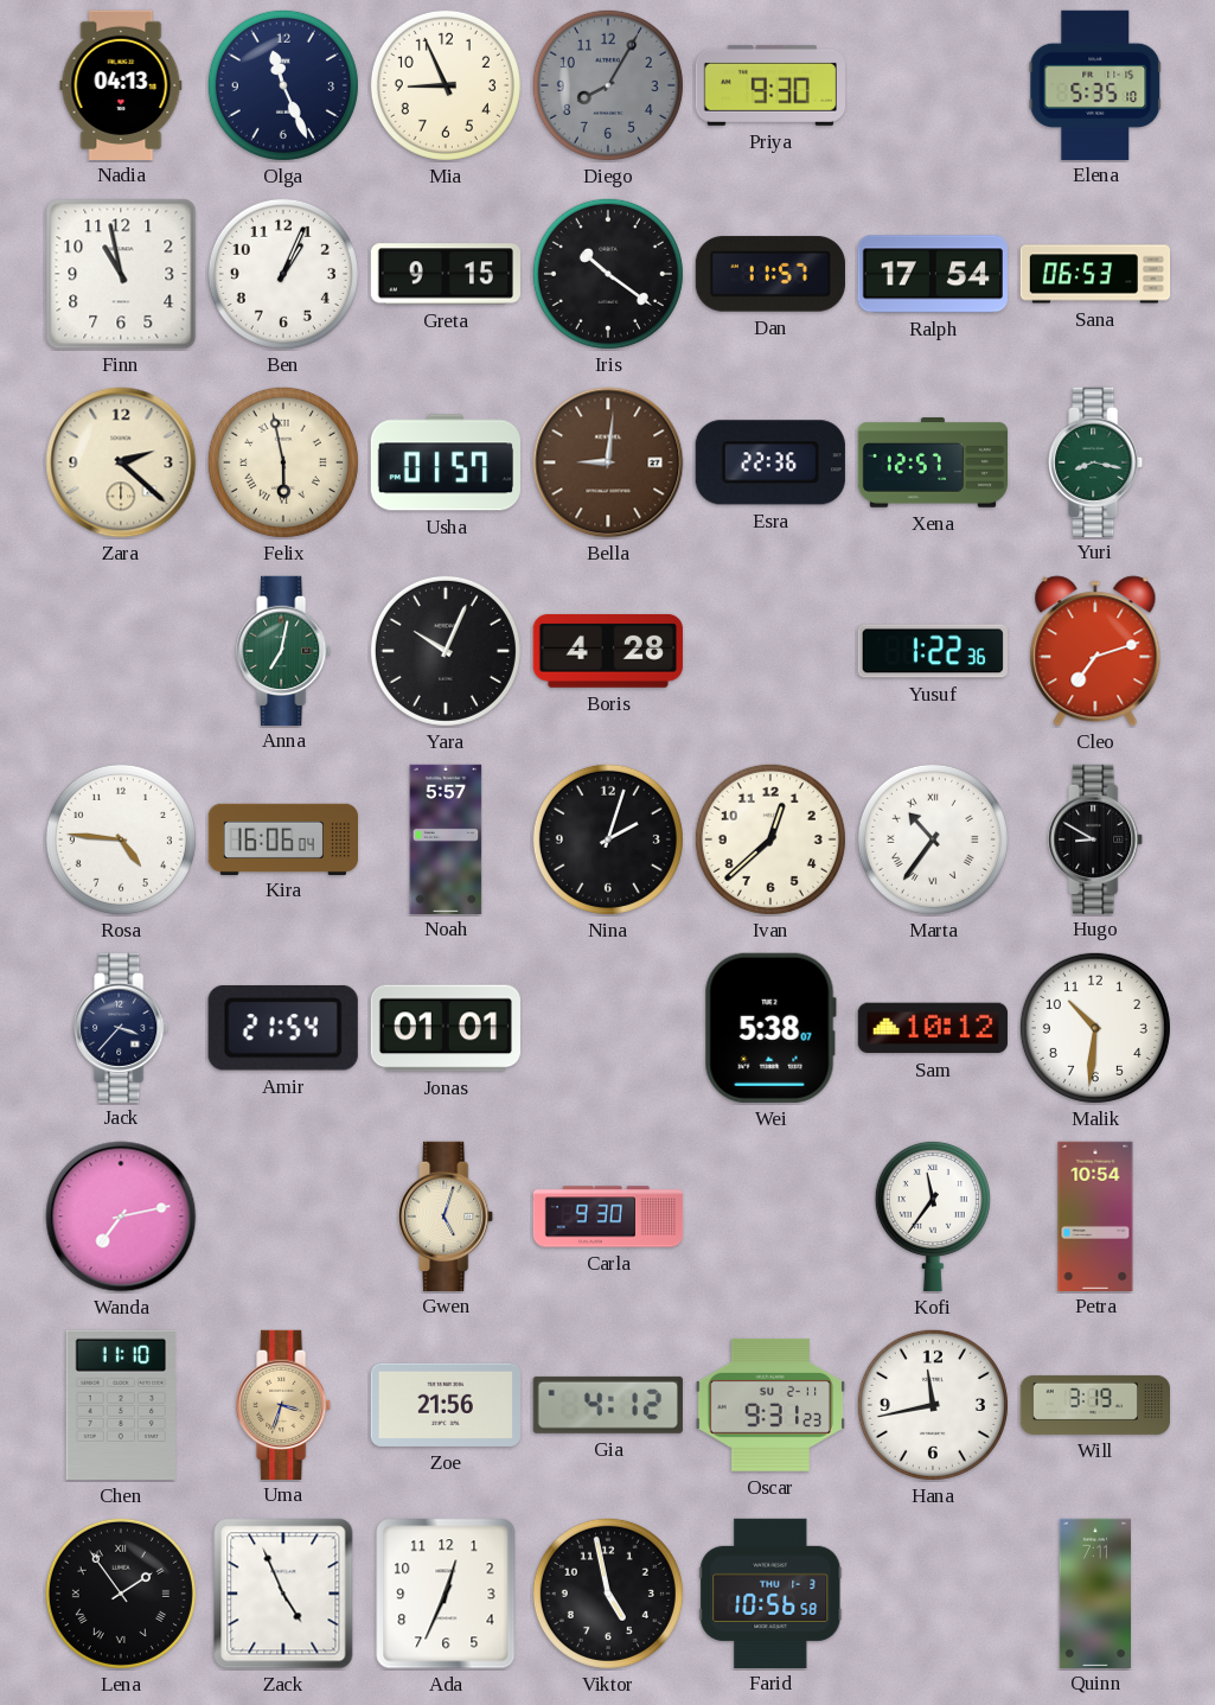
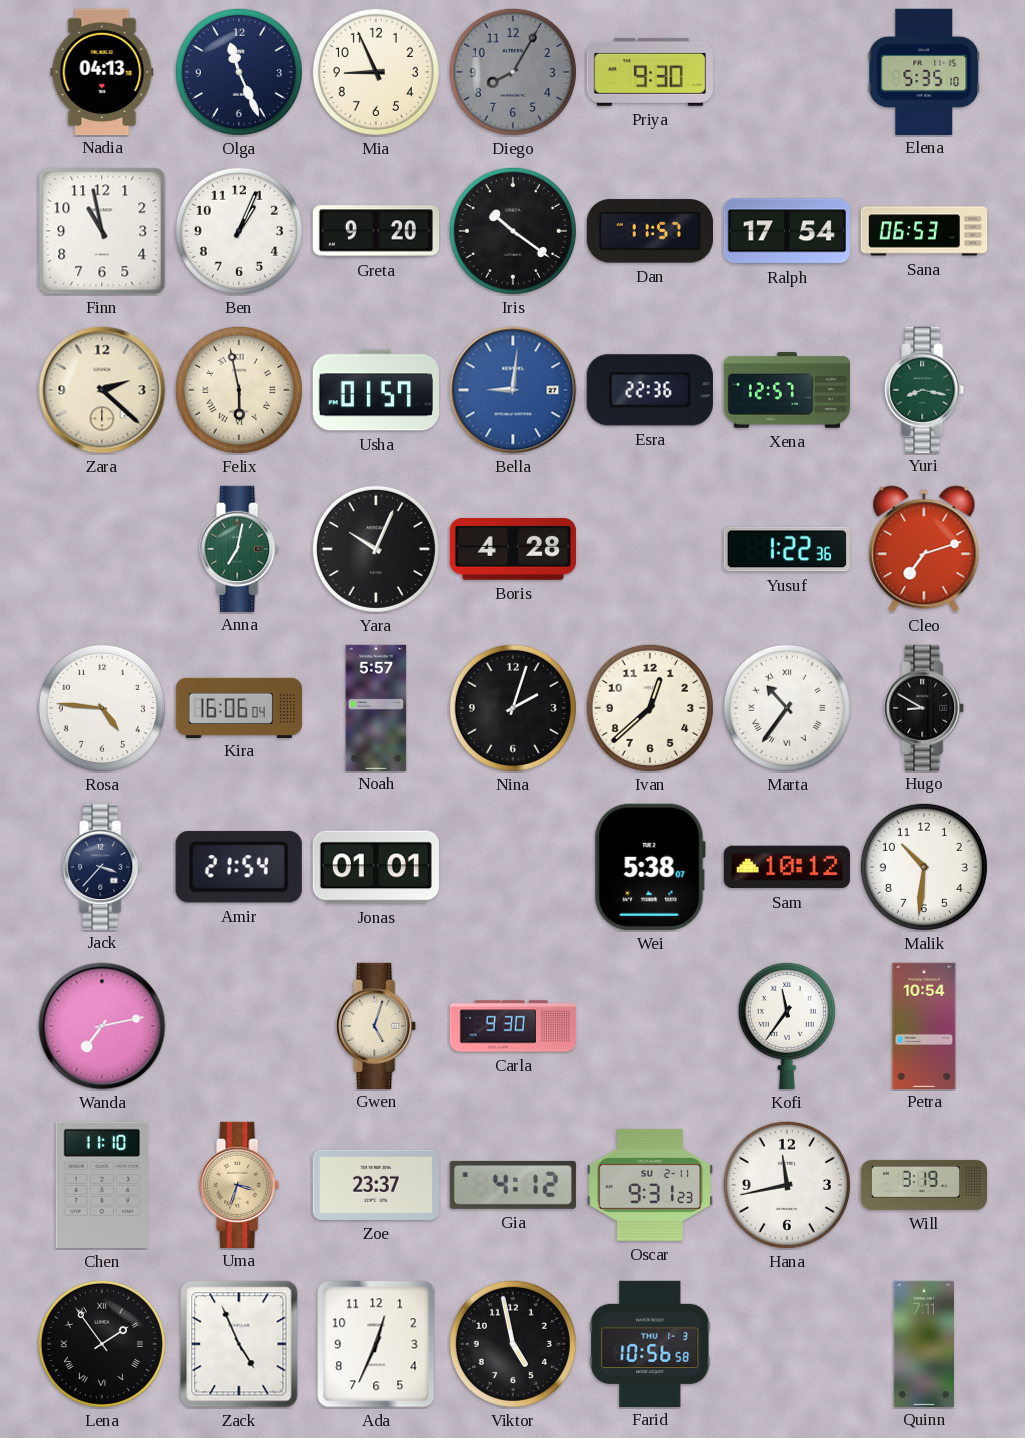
Greta: 9:15 -> 9:20
Bella dial: brown -> blue
Zoe: 21:56 -> 23:37
